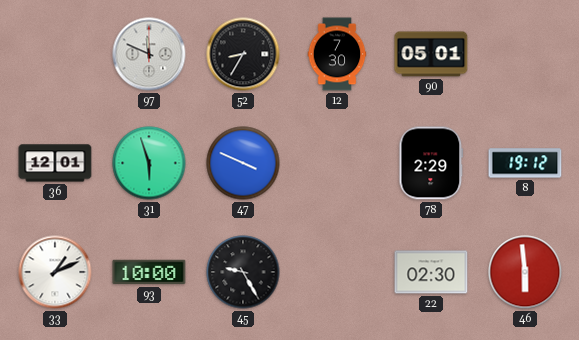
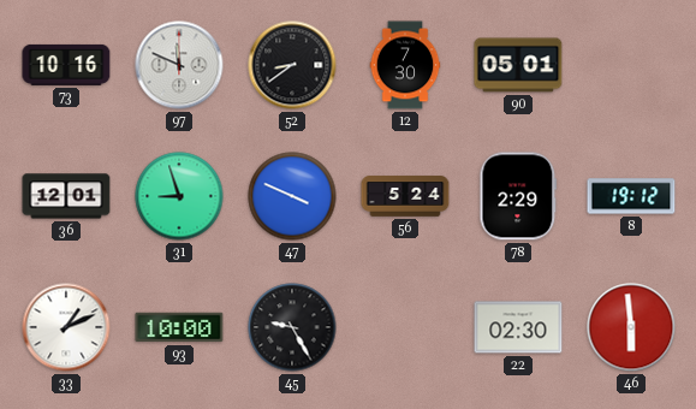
73: none -> 10:16
52: 8:35 -> 8:39
31: 5:57 -> 8:57
56: none -> 5:24
